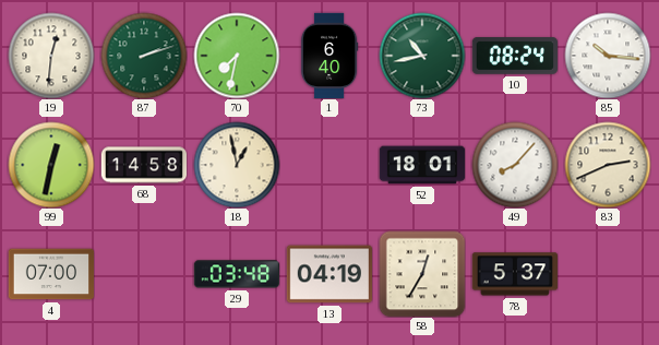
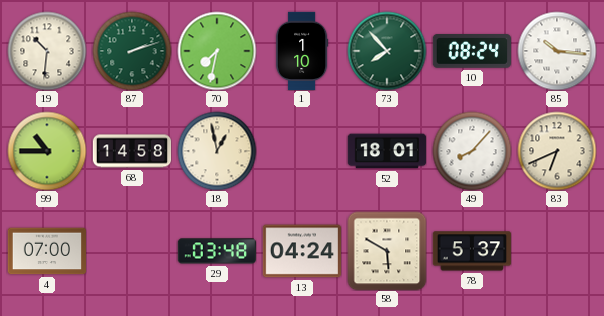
19: 12:31 -> 10:31
1: 6:40 -> 1:10
73: 10:43 -> 7:53
99: 12:32 -> 10:45
83: 2:41 -> 6:41
13: 04:19 -> 04:24
58: 12:35 -> 5:50
